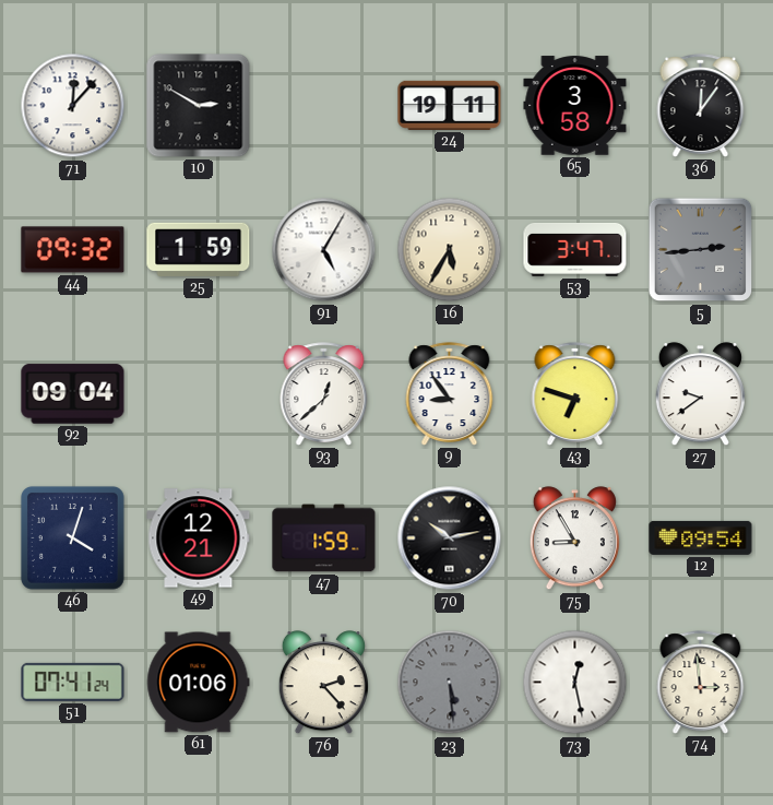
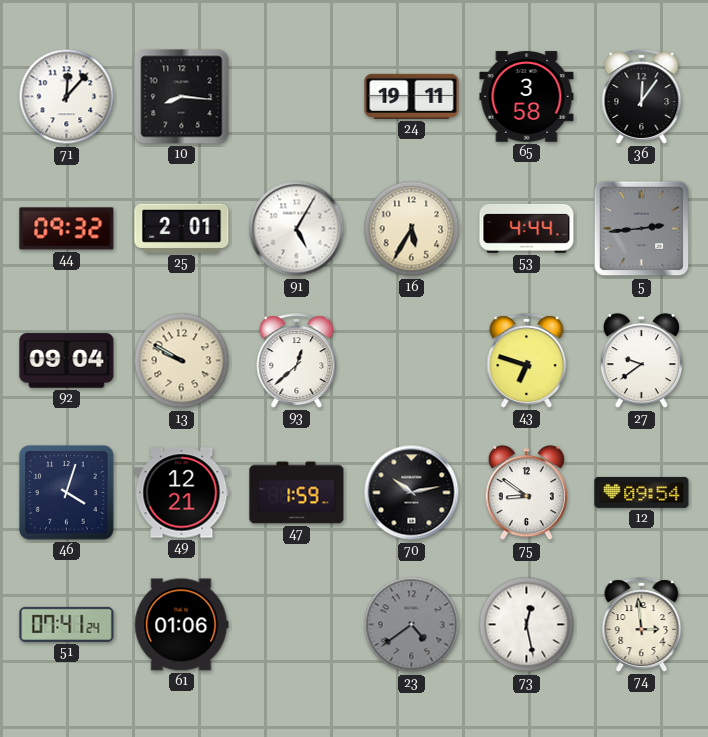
10: 2:50 -> 8:16
25: 1:59 -> 2:01
53: 3:47 -> 4:44
13: none -> 9:50
9: 8:54 -> none
75: 8:55 -> 8:51
76: 2:23 -> none
23: 5:29 -> 4:39
